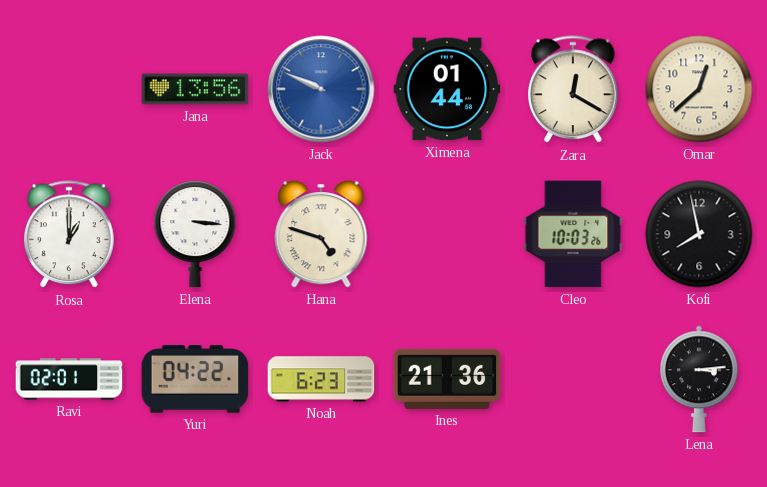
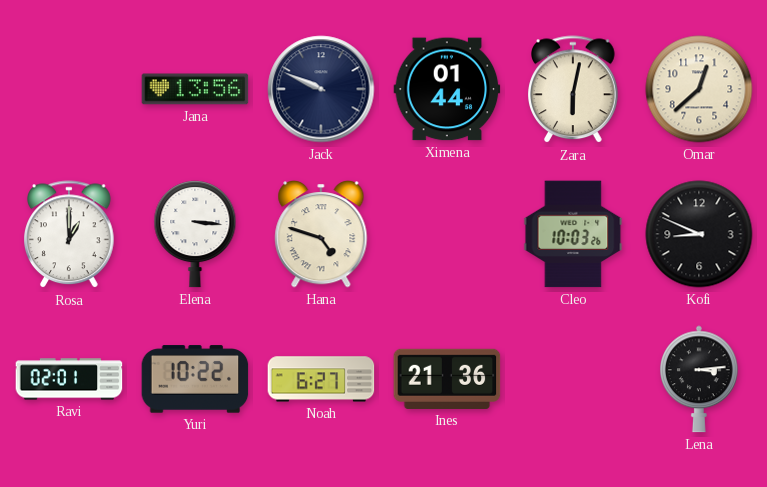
Jack dial: blue -> navy
Zara: 12:20 -> 6:02
Kofi: 7:58 -> 8:49
Yuri: 04:22 -> 10:22
Noah: 6:23 -> 6:27
